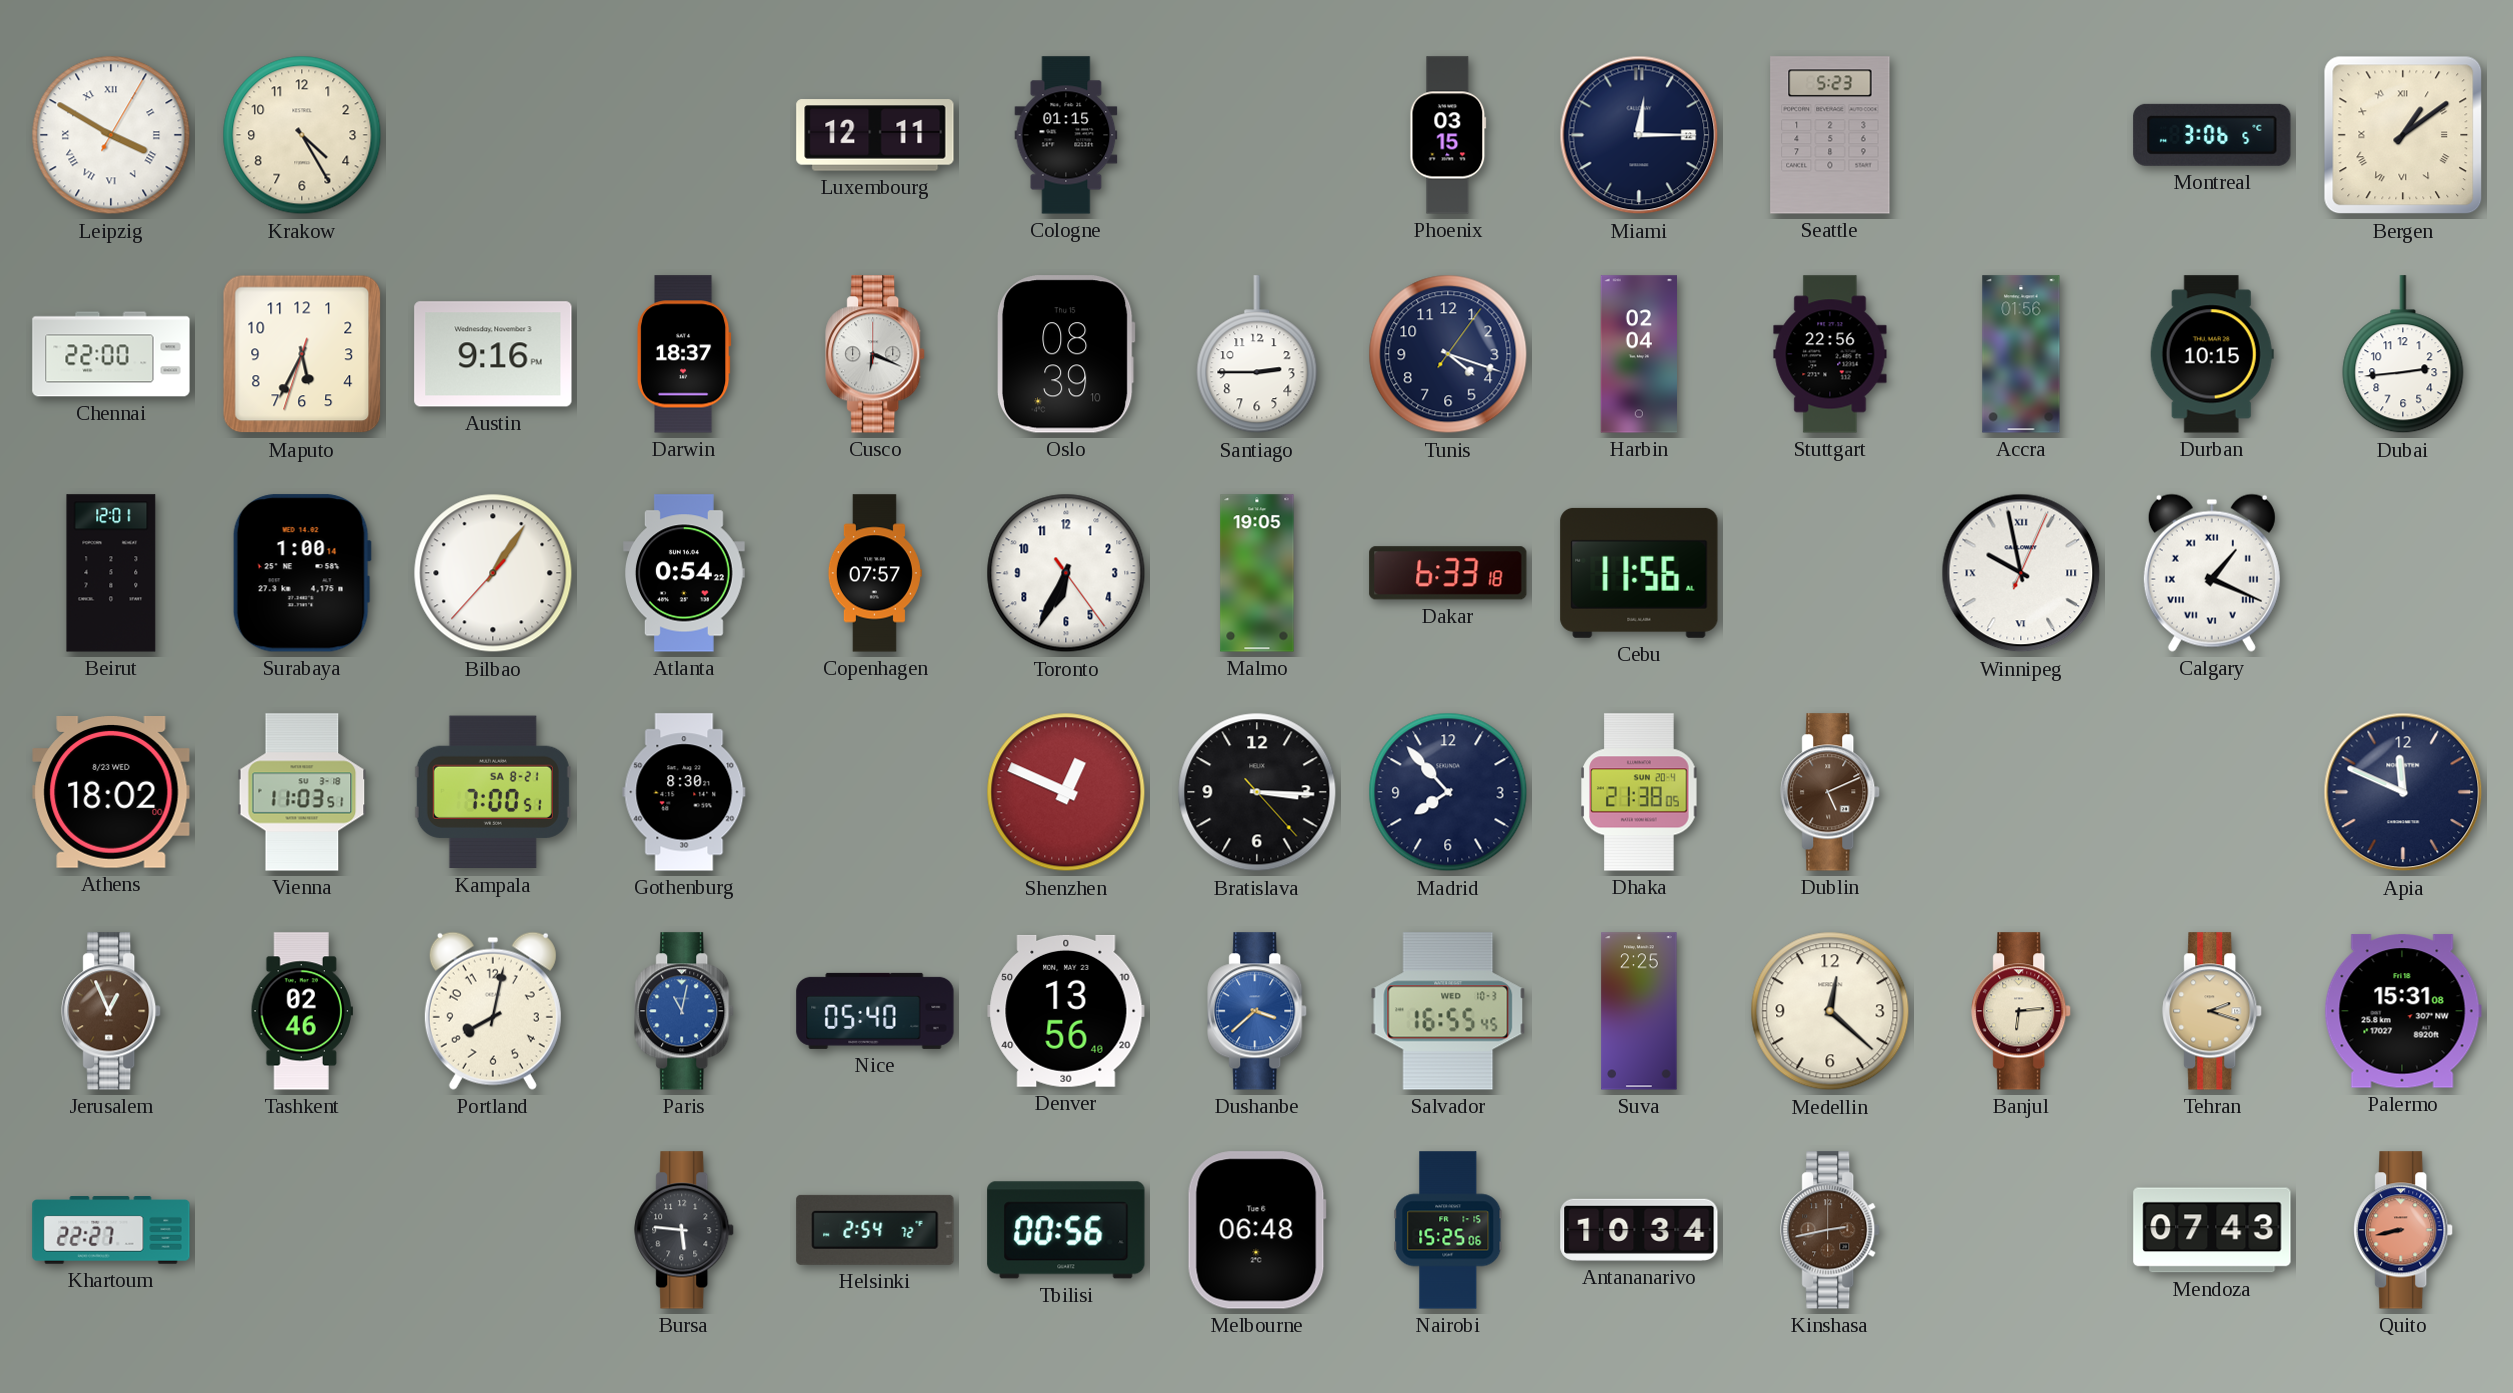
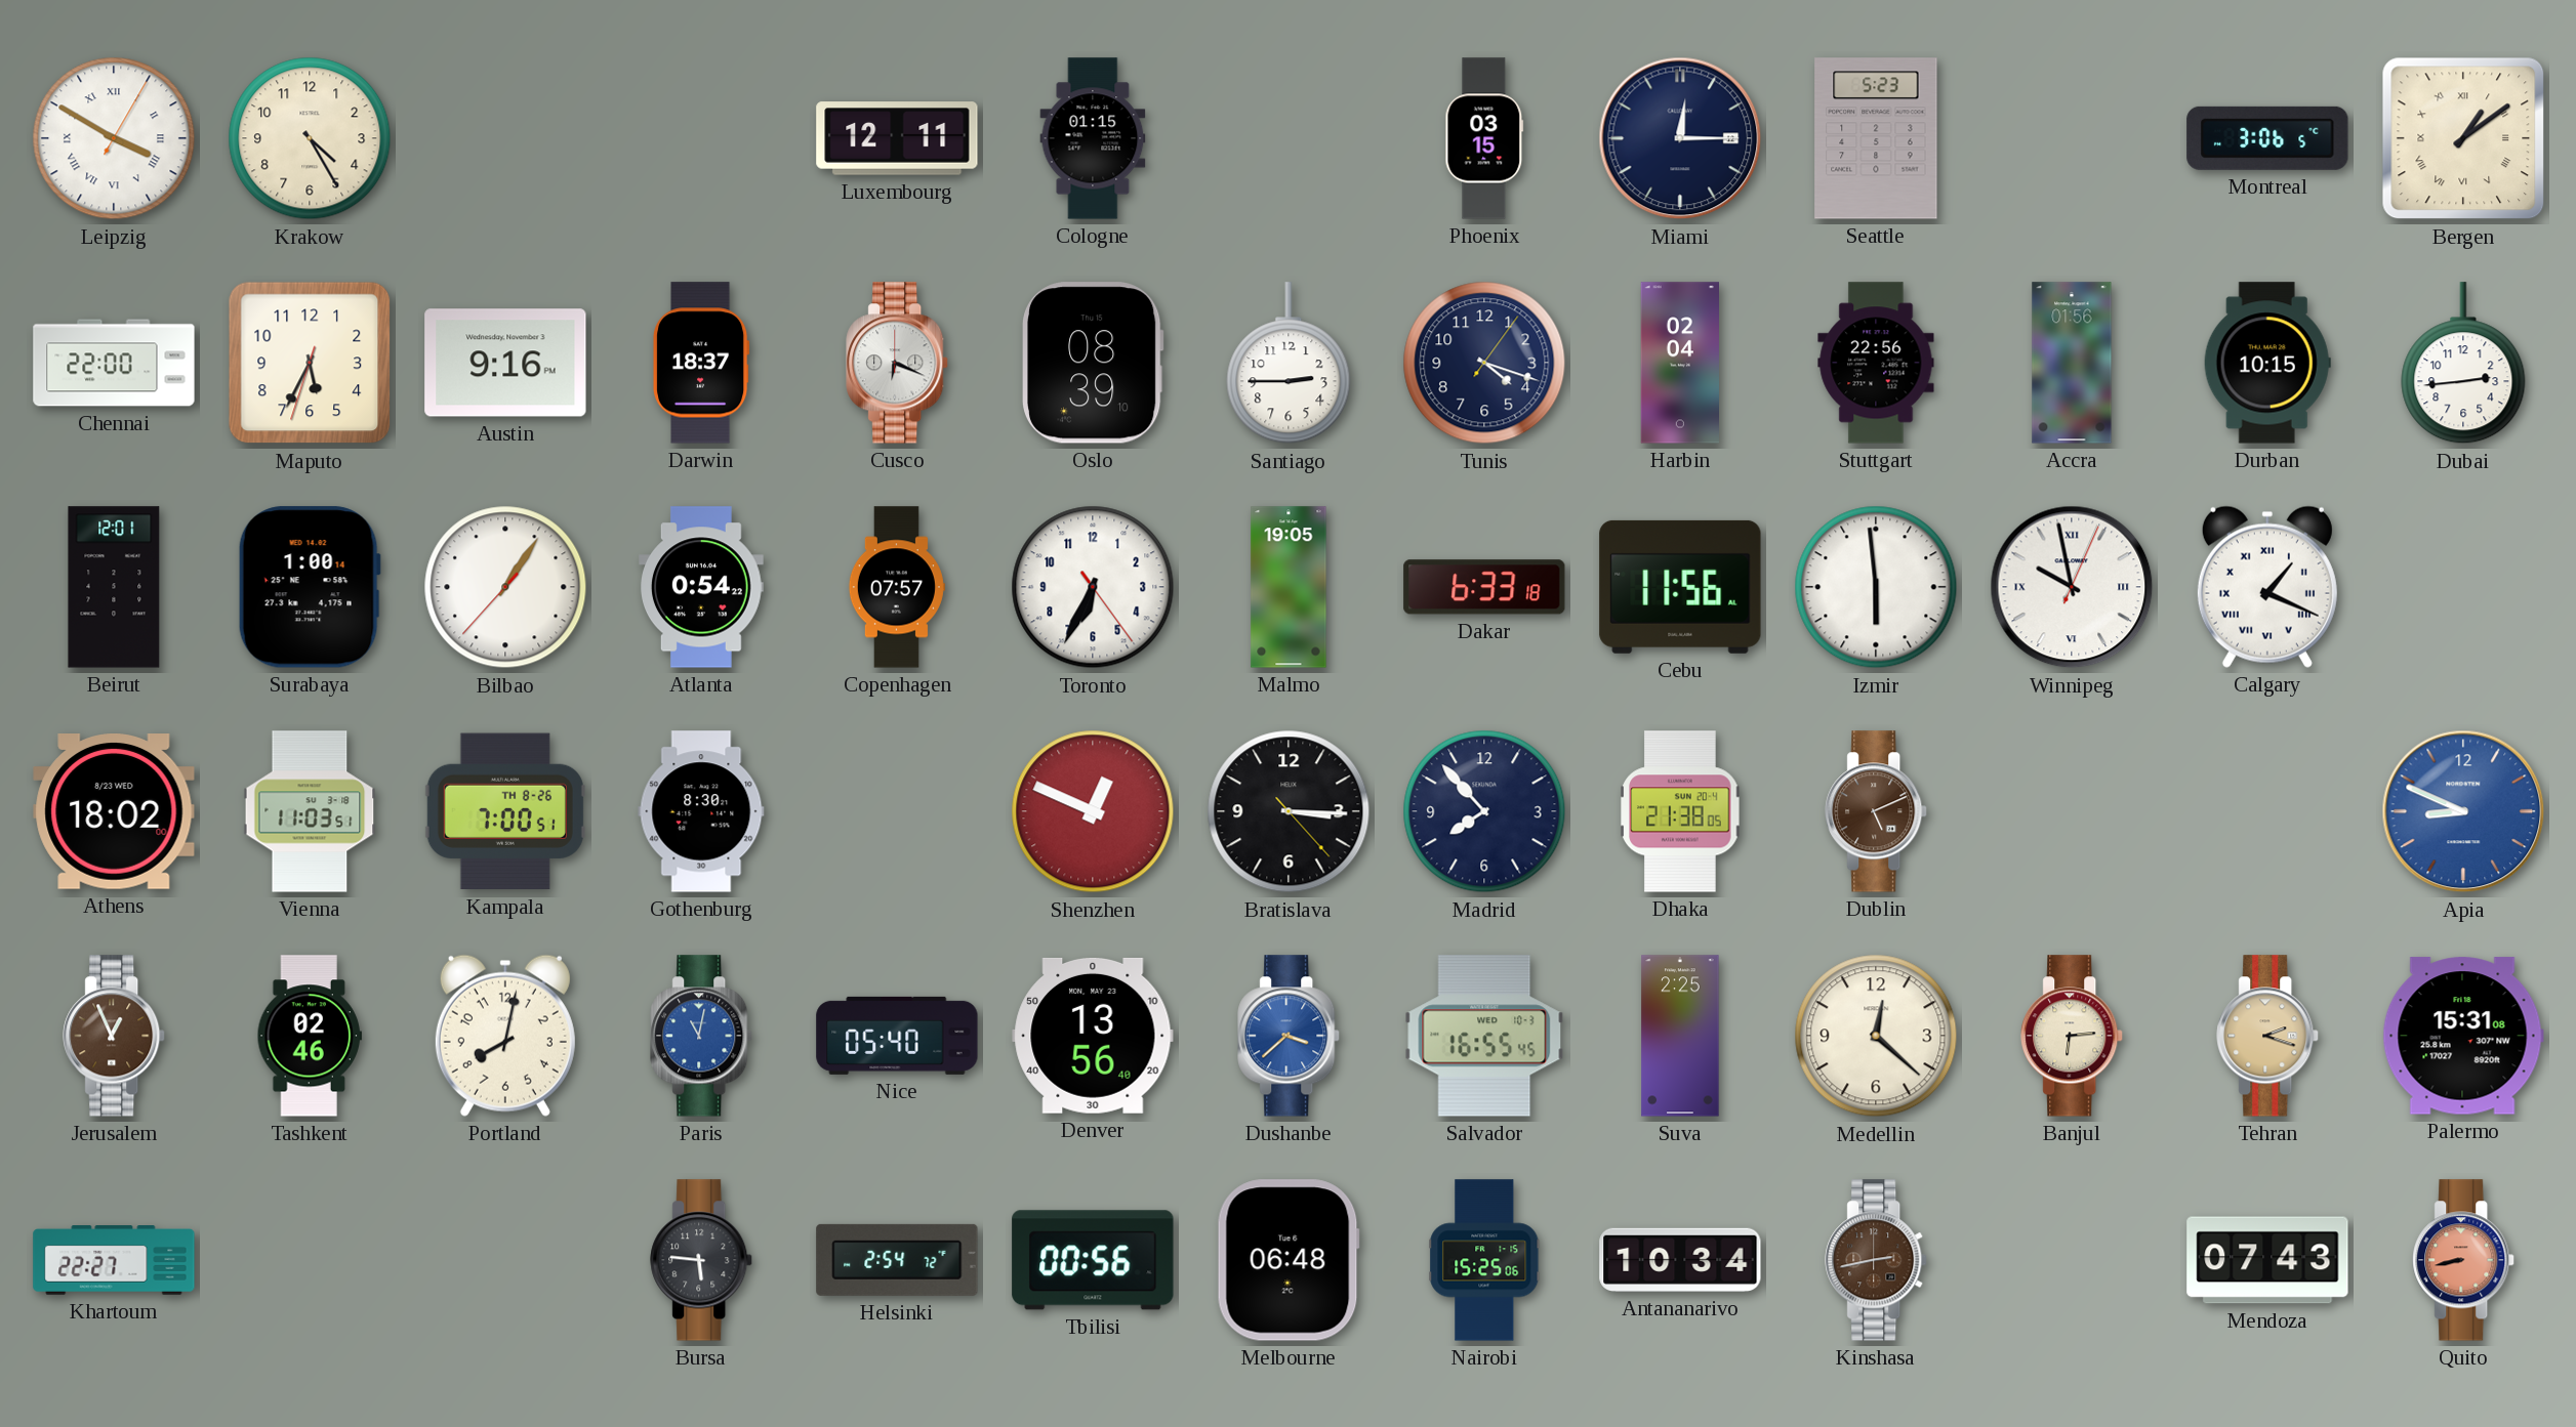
Izmir: none -> 5:59
Kampala date: SA 8-21 -> TH 8-26
Apia: 11:49 -> 8:49
Apia dial: navy -> blue
